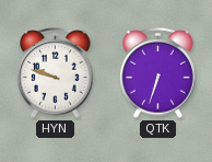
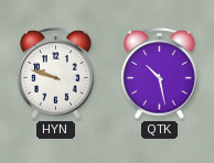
QTK: 6:33 -> 10:28
